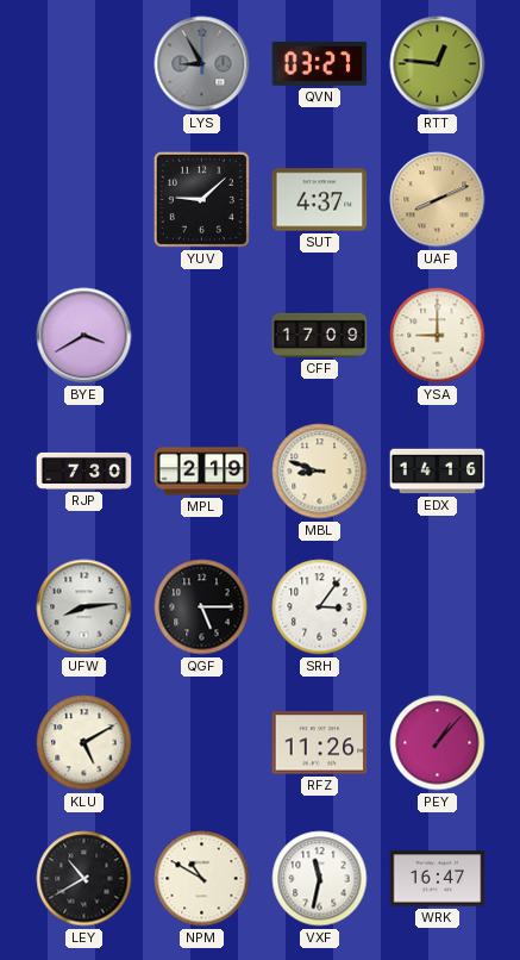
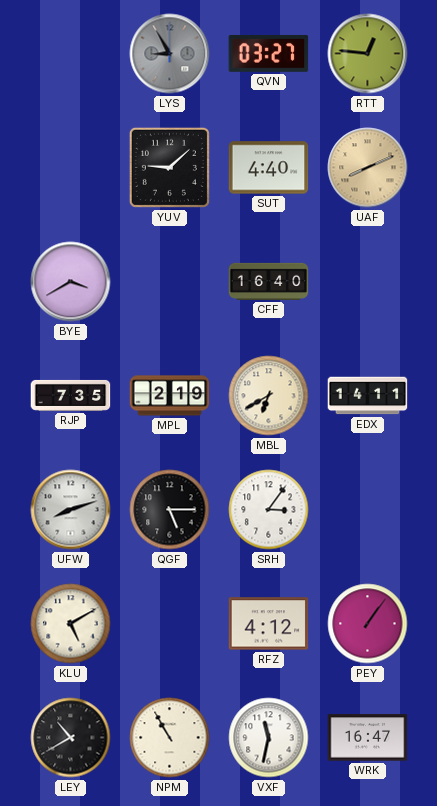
SUT: 4:37 -> 4:40
CFF: 17:09 -> 16:40
YSA: 9:00 -> none
RJP: 7:30 -> 7:35
MBL: 8:48 -> 6:40
EDX: 14:16 -> 14:11
UFW: 8:14 -> 8:12
RFZ: 11:26 -> 4:12
PEY: 1:07 -> 1:06
NPM: 10:50 -> 10:55
